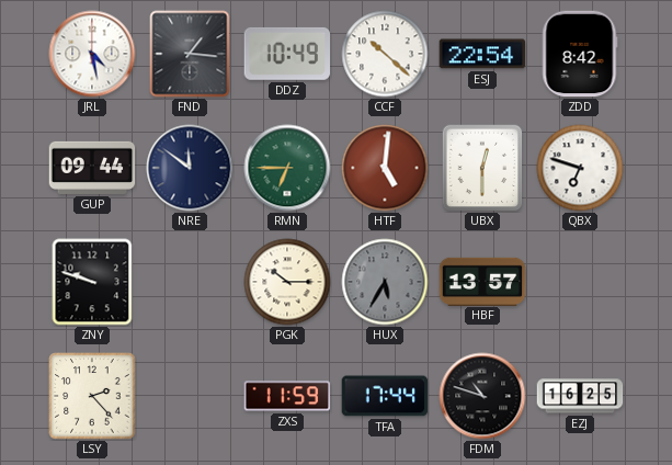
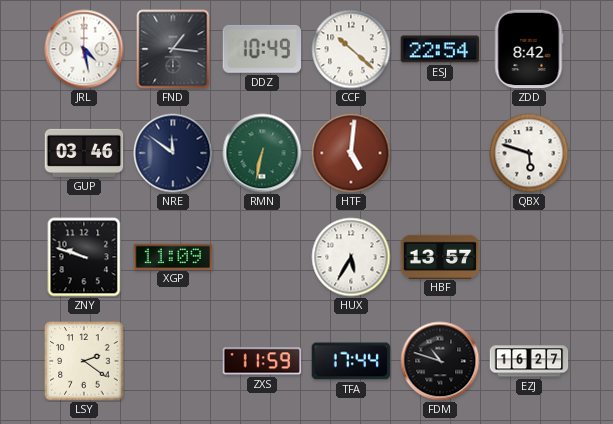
GUP: 09:44 -> 03:46
RMN: 6:45 -> 6:32
UBX: 12:30 -> none
QBX: 6:48 -> 5:48
XGP: none -> 11:09
PGK: 10:15 -> none
HUX dial: grey -> white
LSY: 2:23 -> 2:21
EZJ: 16:25 -> 16:27
